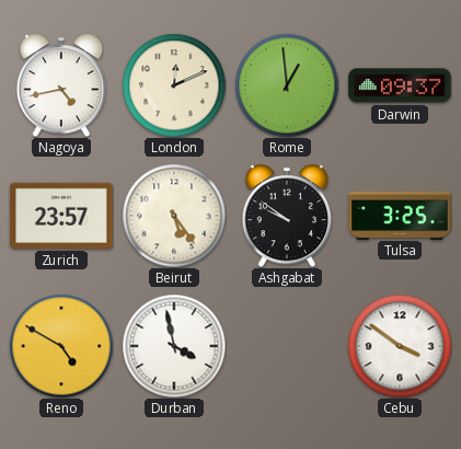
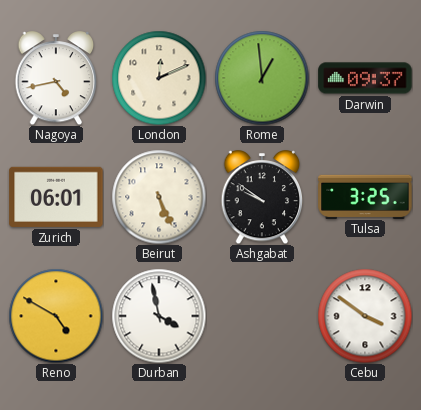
Zurich: 23:57 -> 06:01
Beirut: 5:24 -> 5:26
